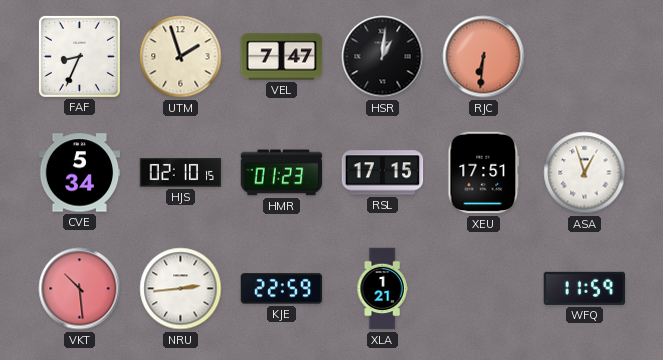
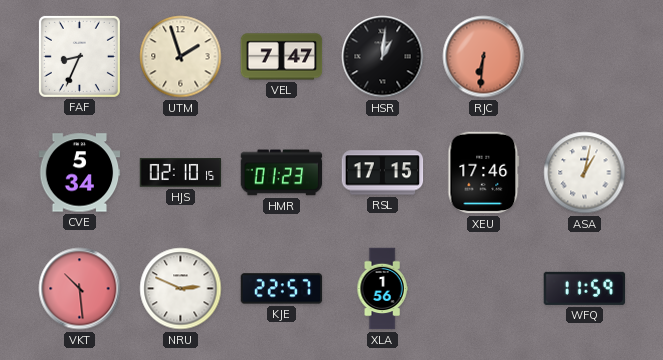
XEU: 17:51 -> 17:46
ASA: 12:57 -> 1:02
NRU: 2:44 -> 2:49
KJE: 22:59 -> 22:57
XLA: 1:21 -> 1:56
